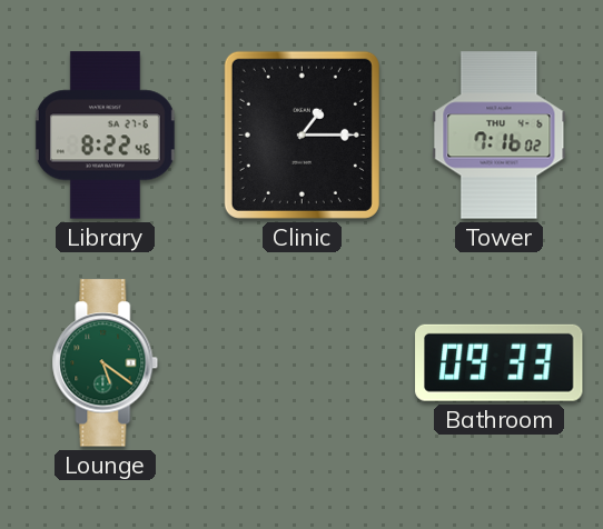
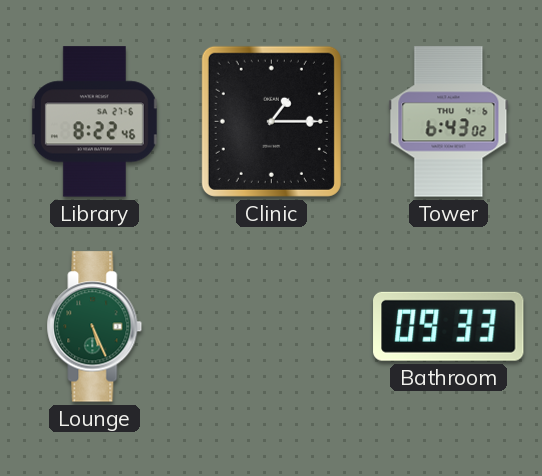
Tower: 7:16 -> 6:43
Lounge: 5:21 -> 5:26
